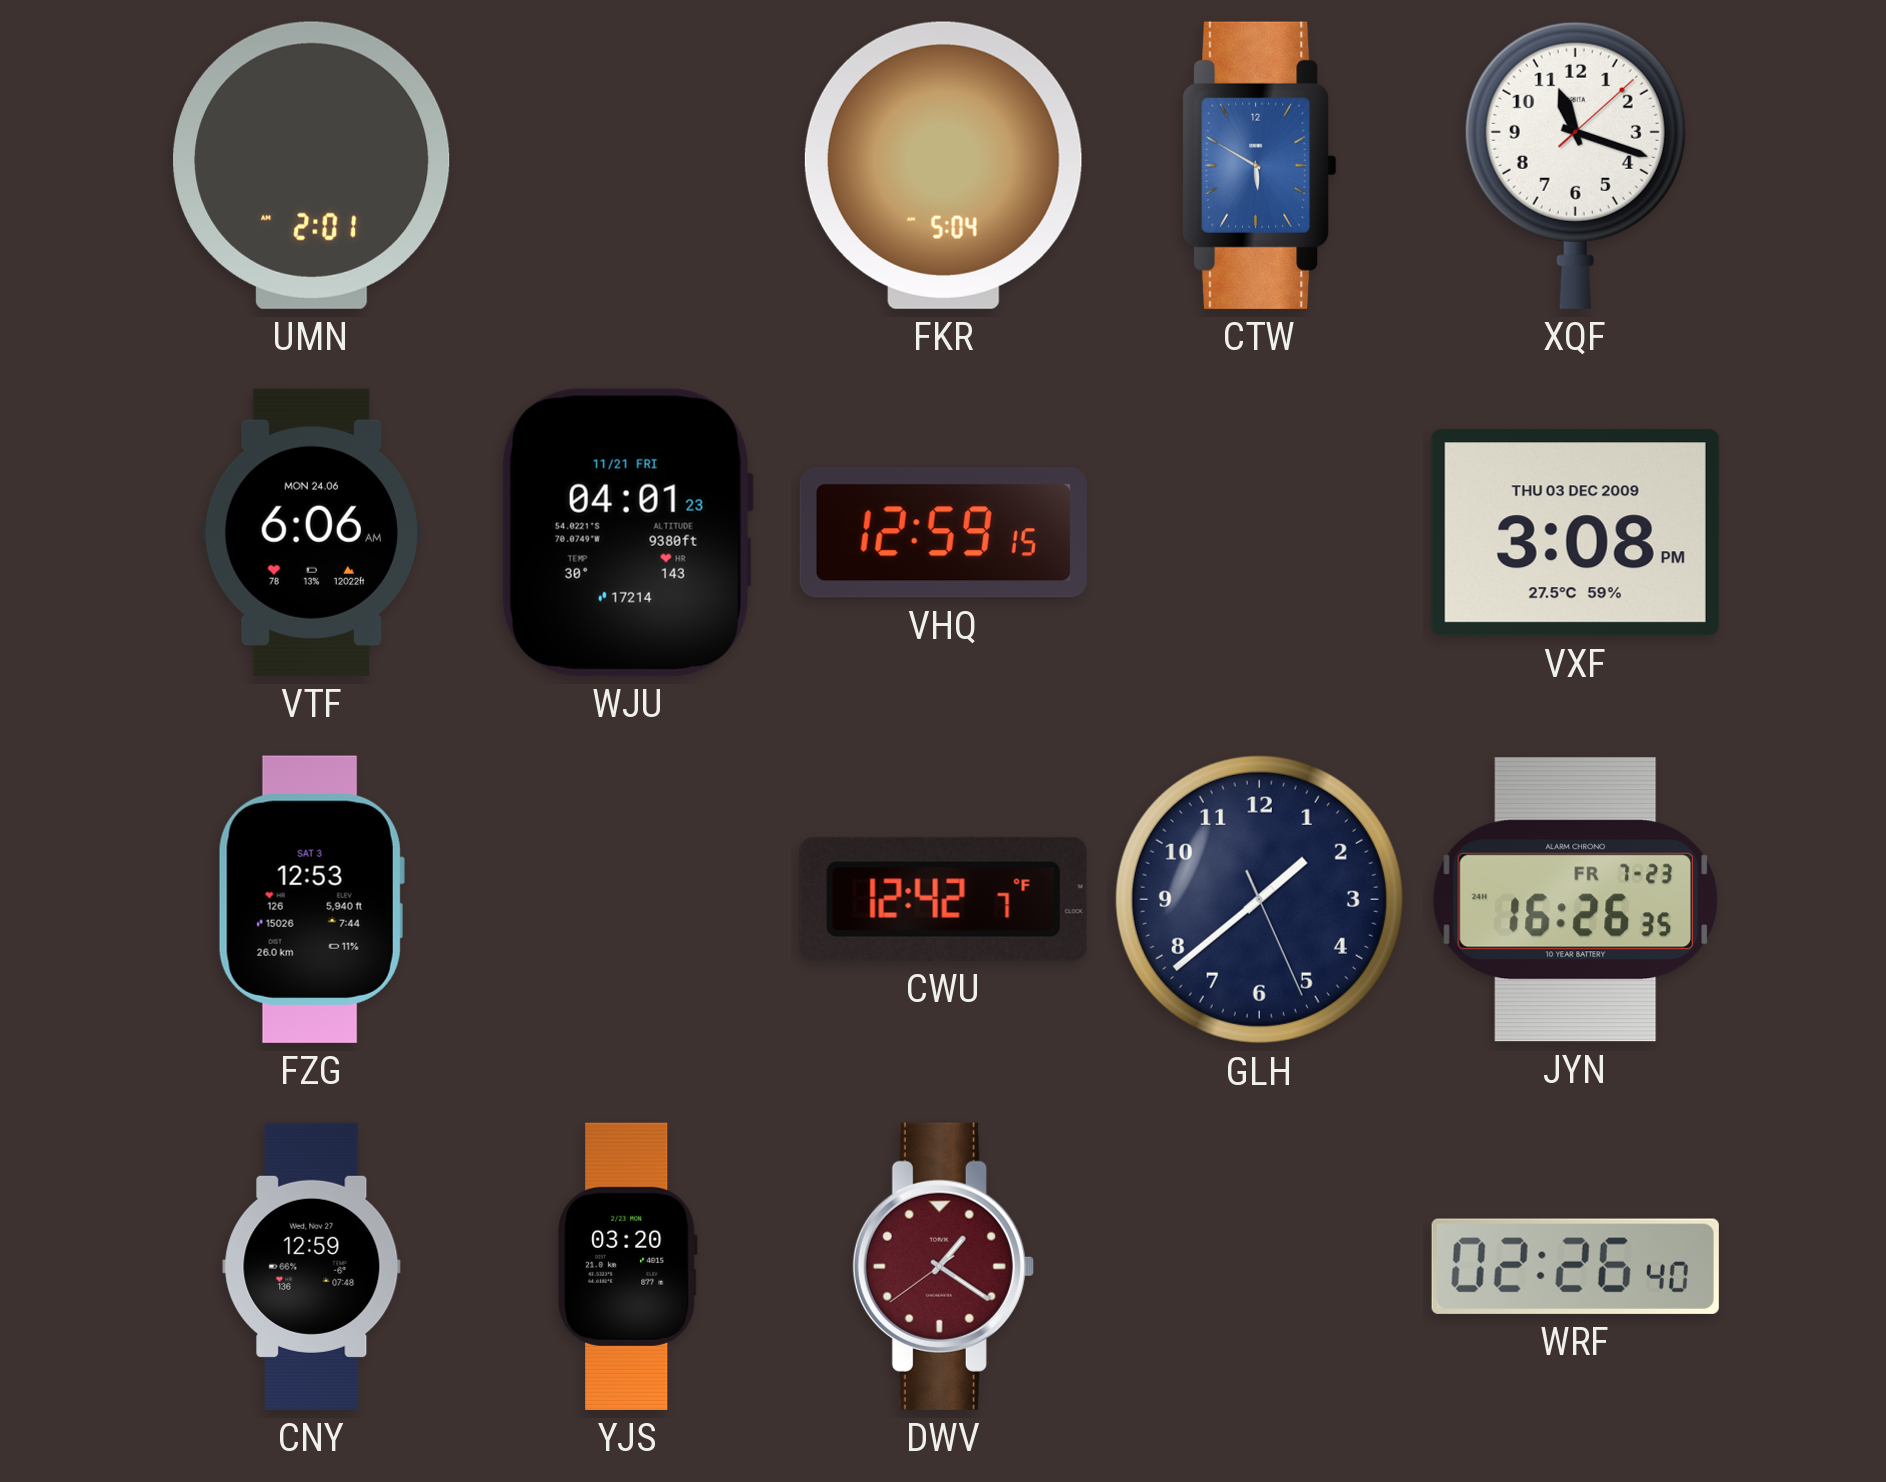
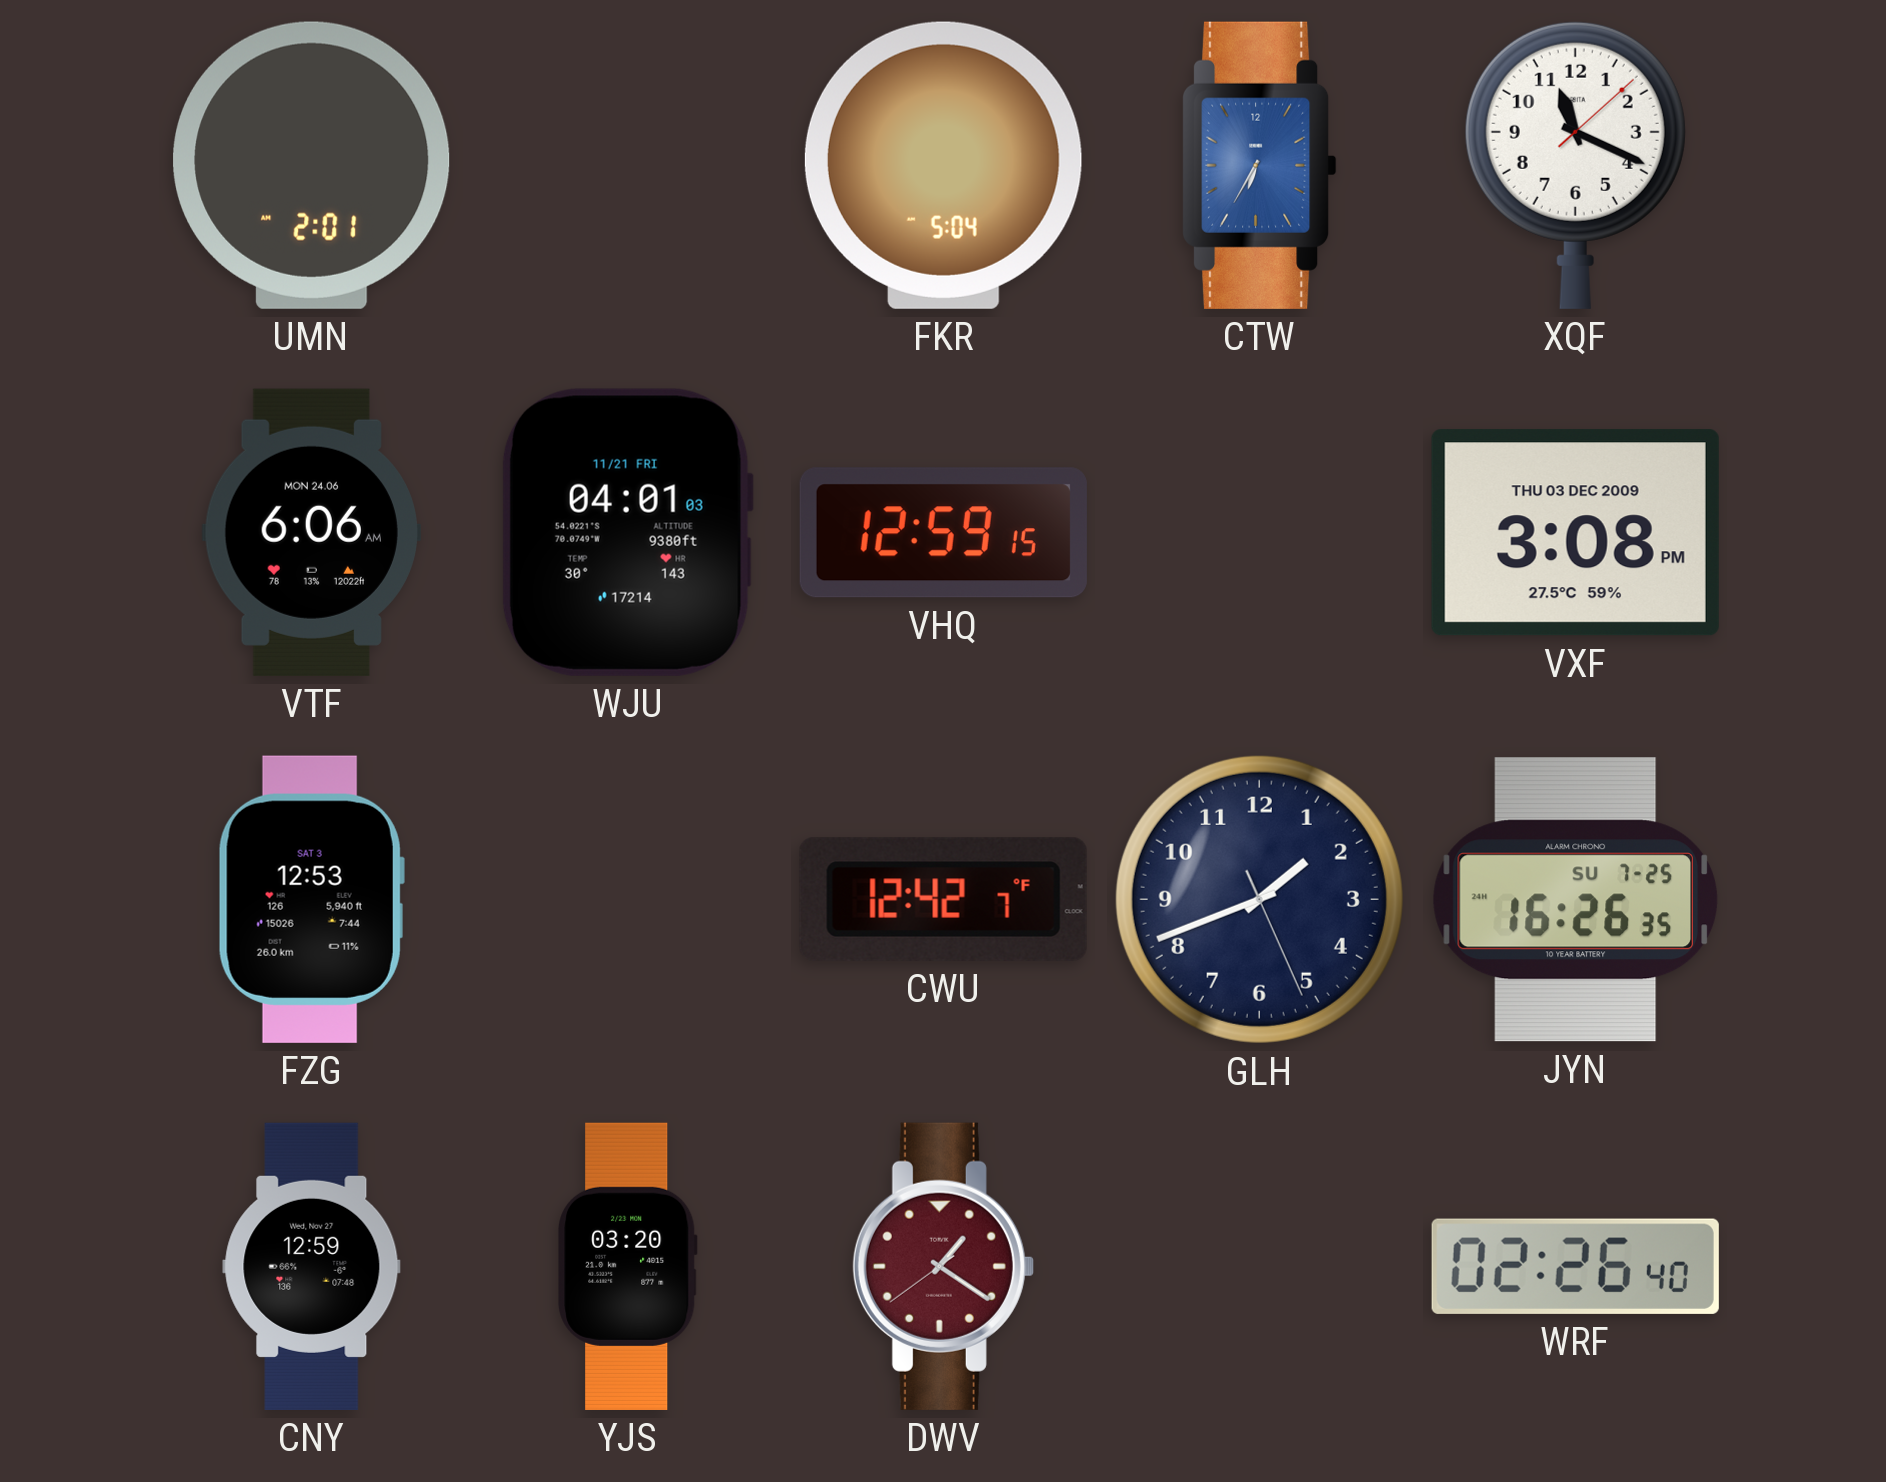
CTW: 5:50 -> 6:35
XQF: 11:18 -> 11:19
WJU: 04:01:23 -> 04:01:03
GLH: 1:38 -> 1:41
JYN date: FR 7-23 -> SU 7-25
